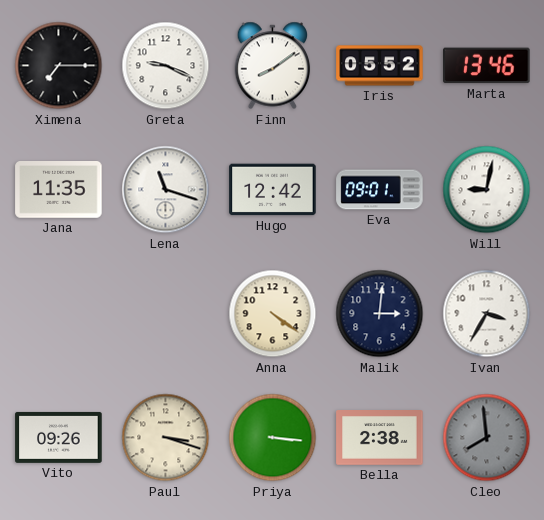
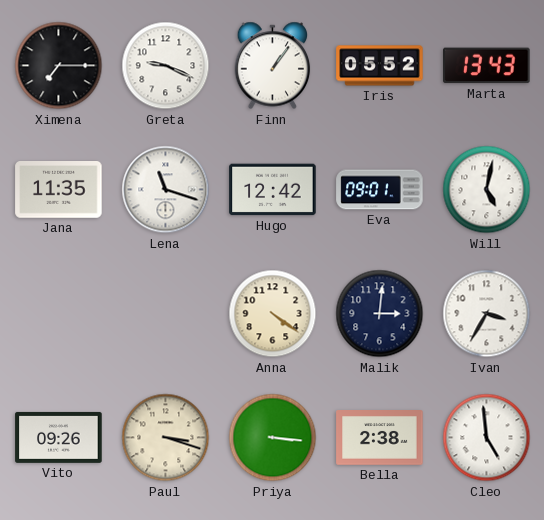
Finn: 8:09 -> 1:06
Marta: 13:46 -> 13:43
Will: 9:02 -> 5:02
Cleo: 7:59 -> 4:59
Cleo dial: grey -> white
